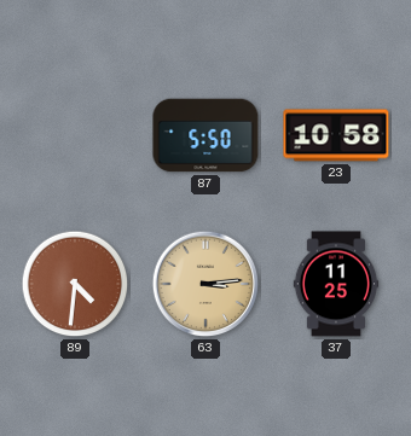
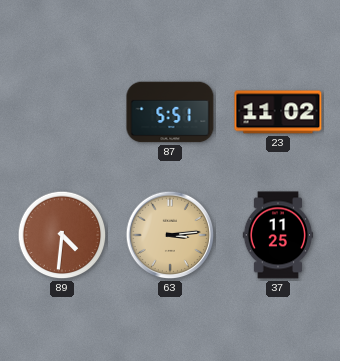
87: 5:50 -> 5:51
23: 10:58 -> 11:02
